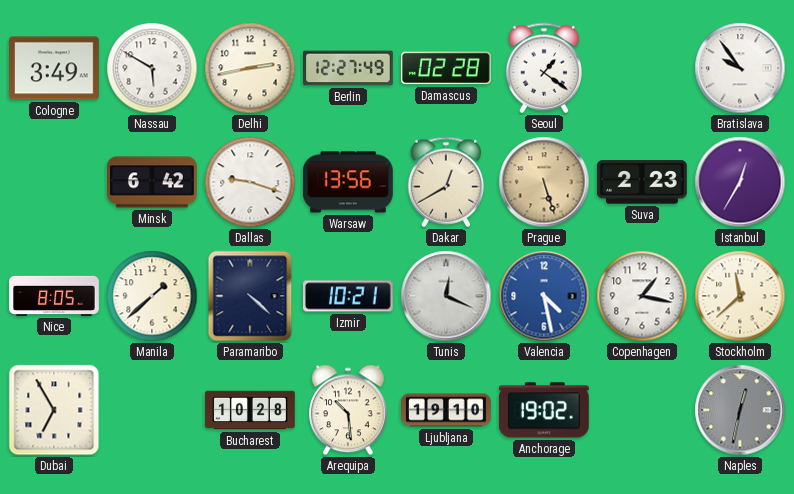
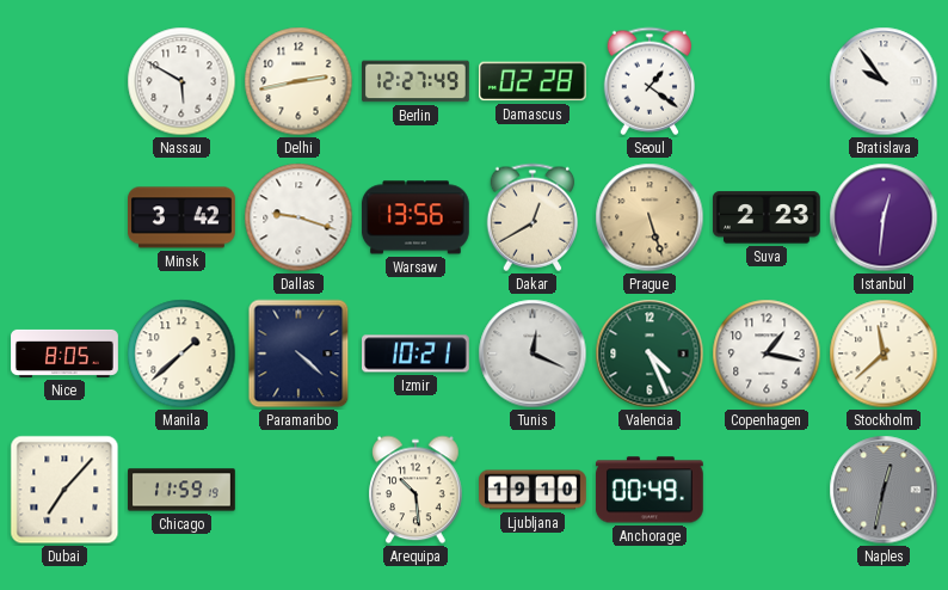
Cologne: 3:49 -> none
Minsk: 6:42 -> 3:42
Istanbul: 12:35 -> 12:31
Valencia: 4:28 -> 4:26
Valencia dial: blue -> green
Dubai: 6:55 -> 7:07
Chicago: none -> 11:59
Bucharest: 10:28 -> none
Anchorage: 19:02 -> 00:49
